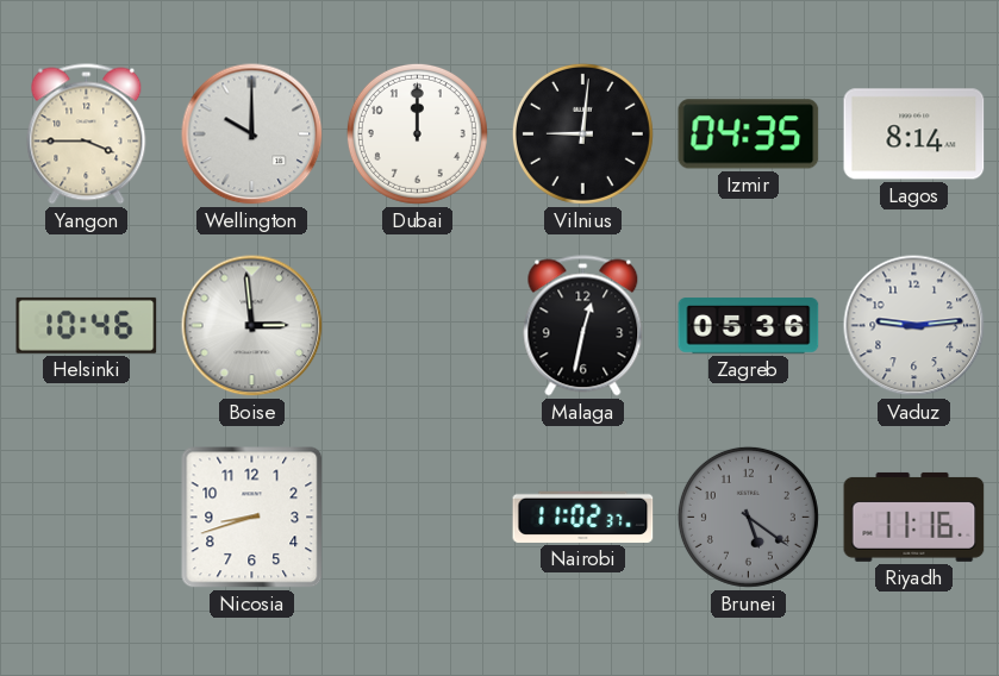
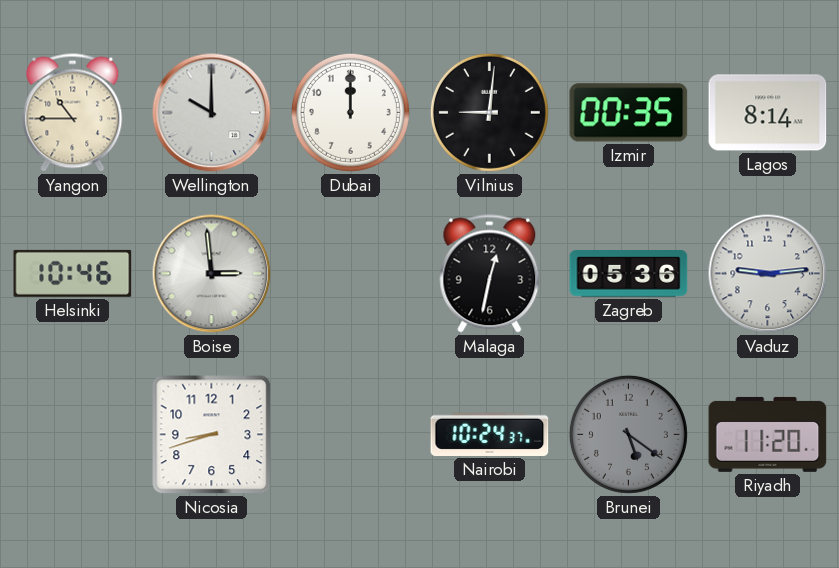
Yangon: 3:45 -> 10:45
Izmir: 04:35 -> 00:35
Nairobi: 11:02 -> 10:24
Riyadh: 11:16 -> 11:20
